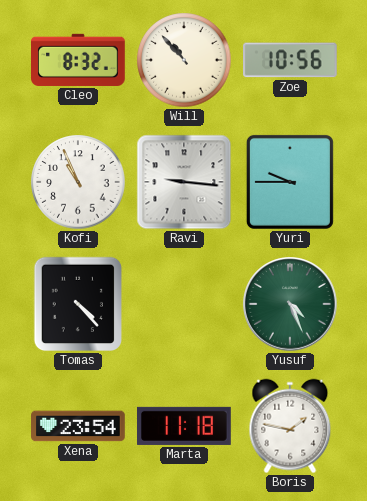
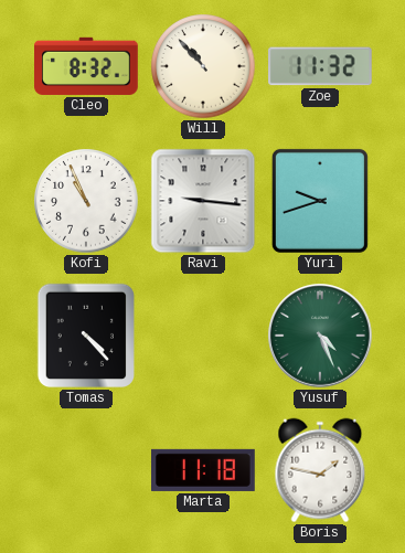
Zoe: 10:56 -> 11:32
Yuri: 9:45 -> 9:42
Xena: 23:54 -> none
